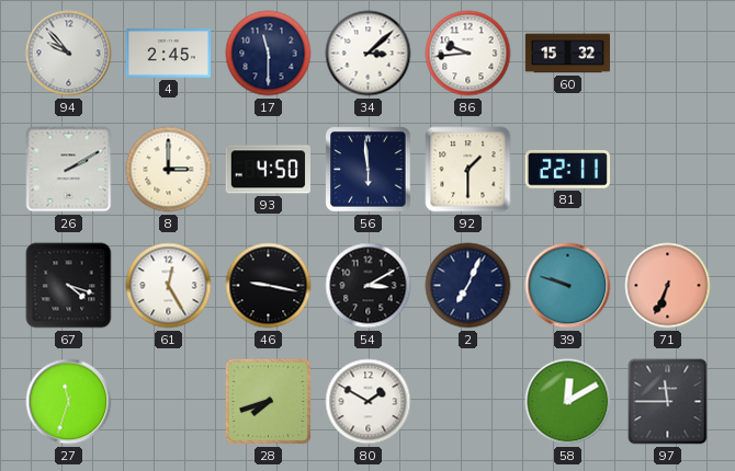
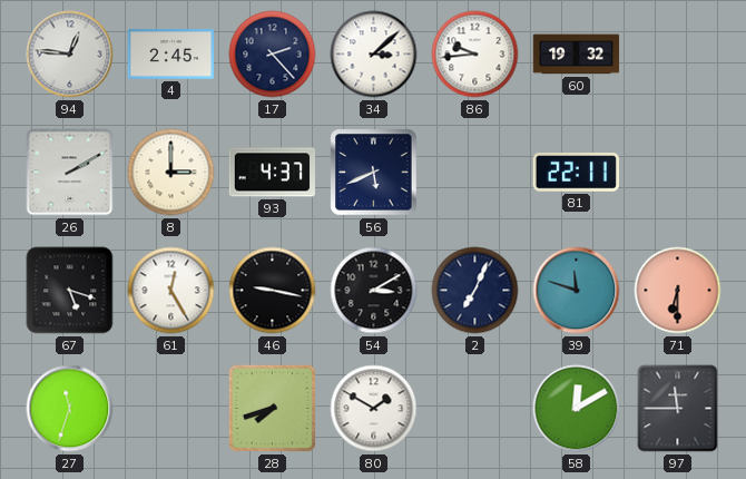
94: 9:53 -> 12:46
17: 11:30 -> 2:23
60: 15:32 -> 19:32
93: 4:50 -> 4:37
56: 5:59 -> 5:41
92: 1:30 -> none
67: 4:18 -> 5:18
39: 9:48 -> 11:48
71: 6:34 -> 6:30
